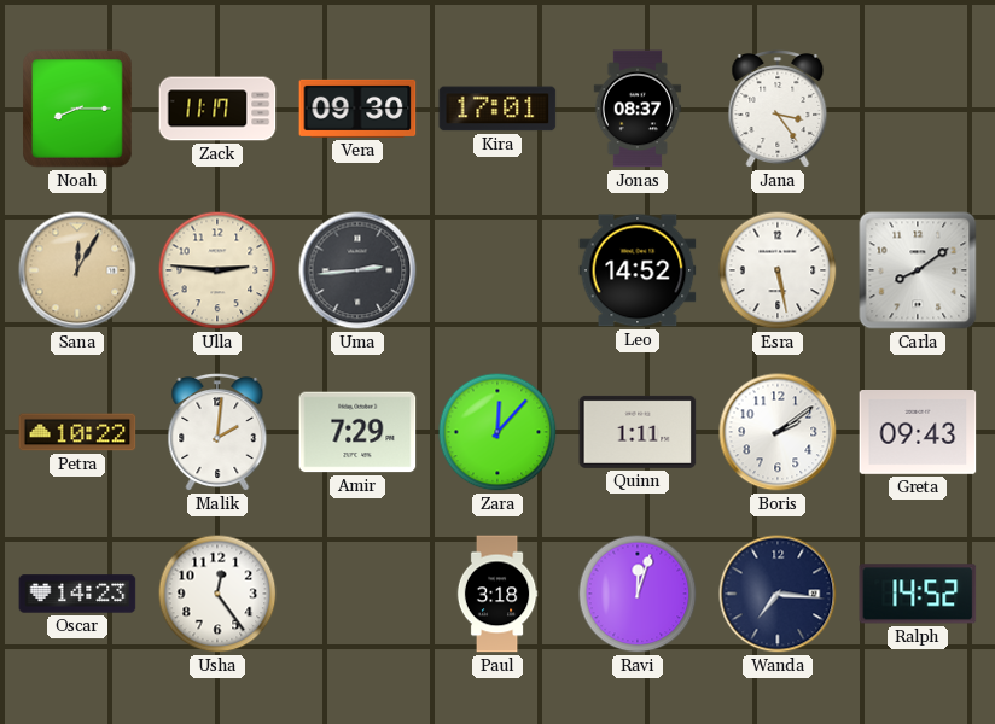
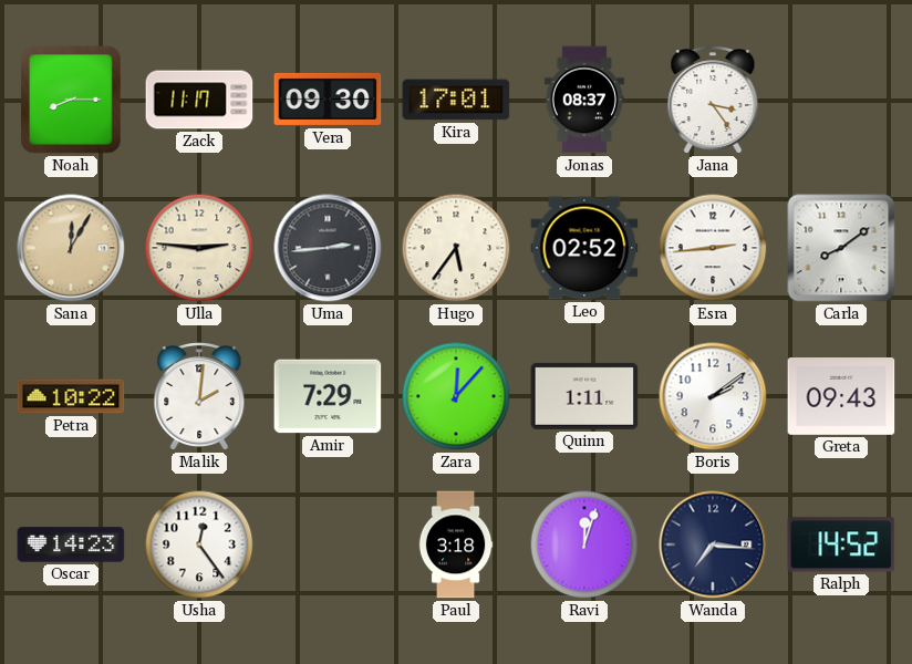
Hugo: none -> 5:36
Leo: 14:52 -> 02:52
Esra: 5:28 -> 2:44
